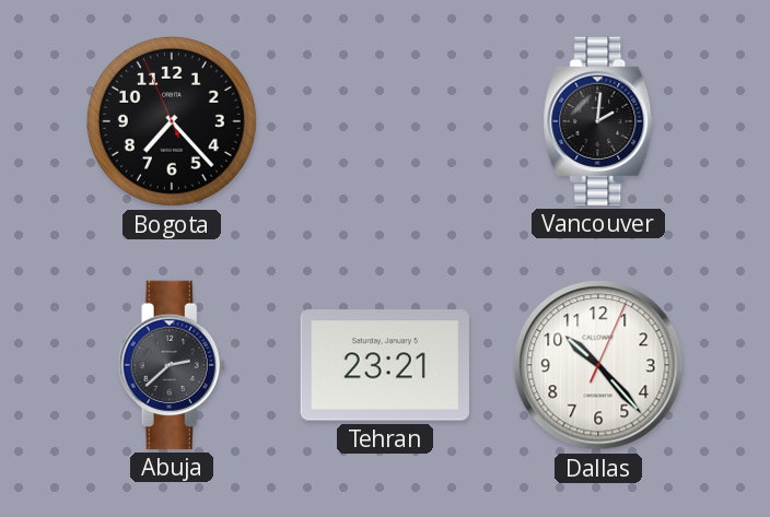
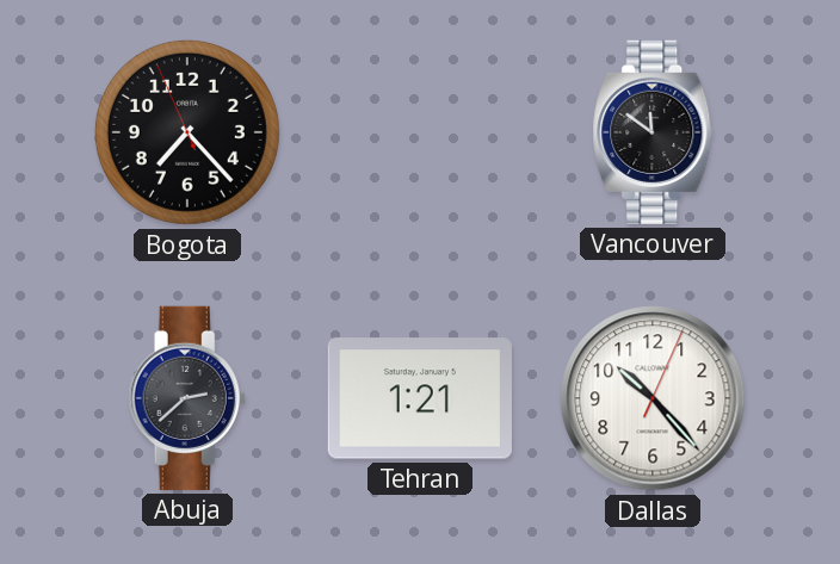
Vancouver: 2:01 -> 11:51
Tehran: 23:21 -> 1:21
